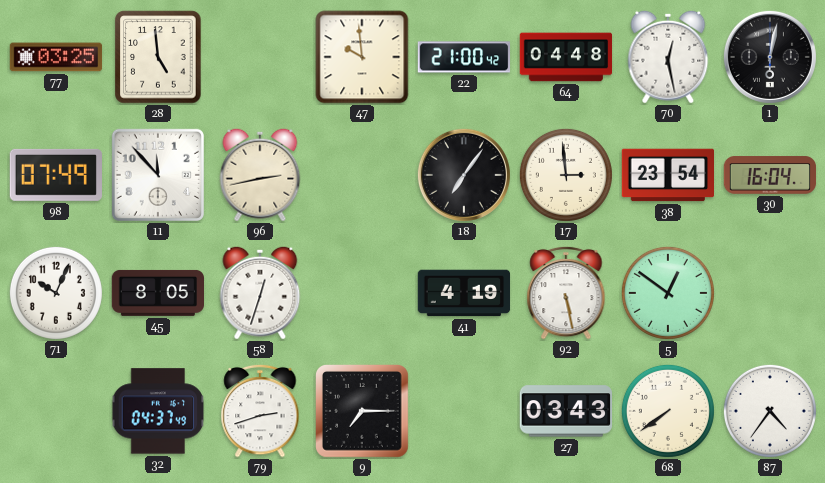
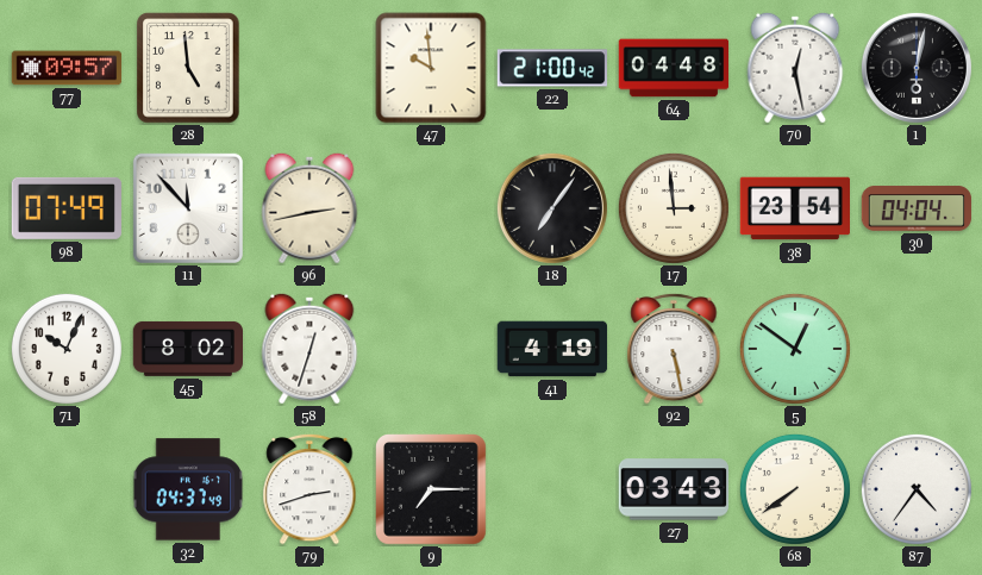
77: 03:25 -> 09:57
30: 16:04 -> 04:04
45: 8:05 -> 8:02
